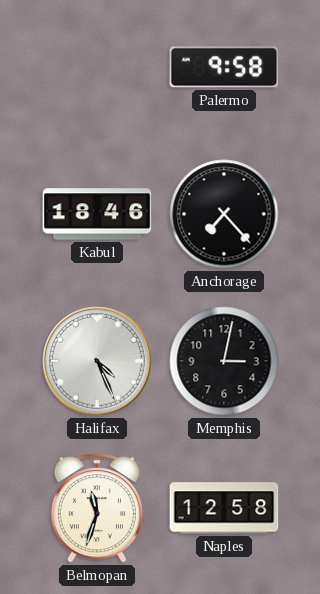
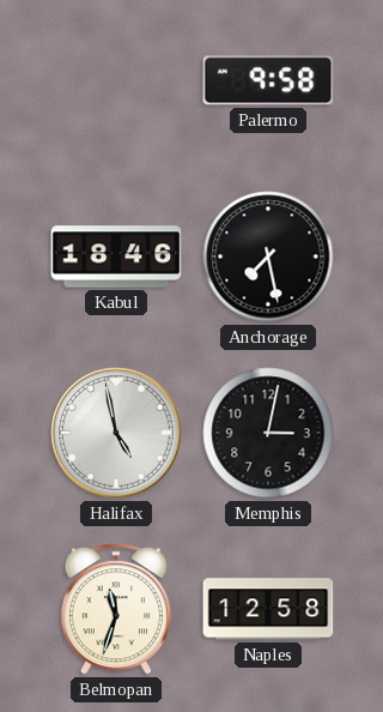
Anchorage: 7:23 -> 7:28
Halifax: 4:26 -> 4:58
